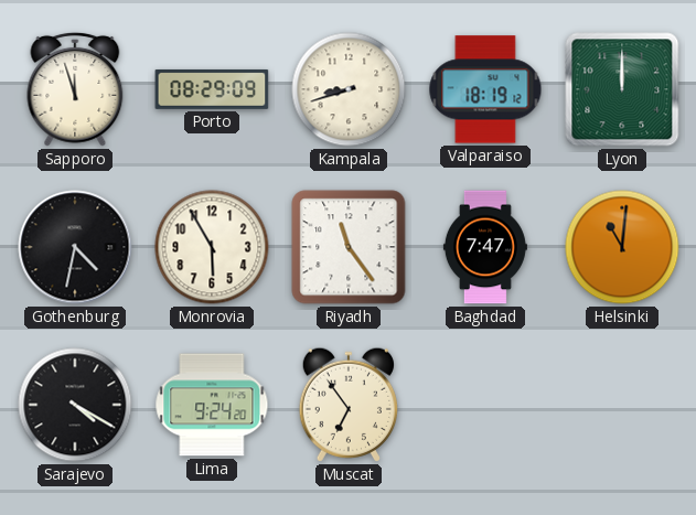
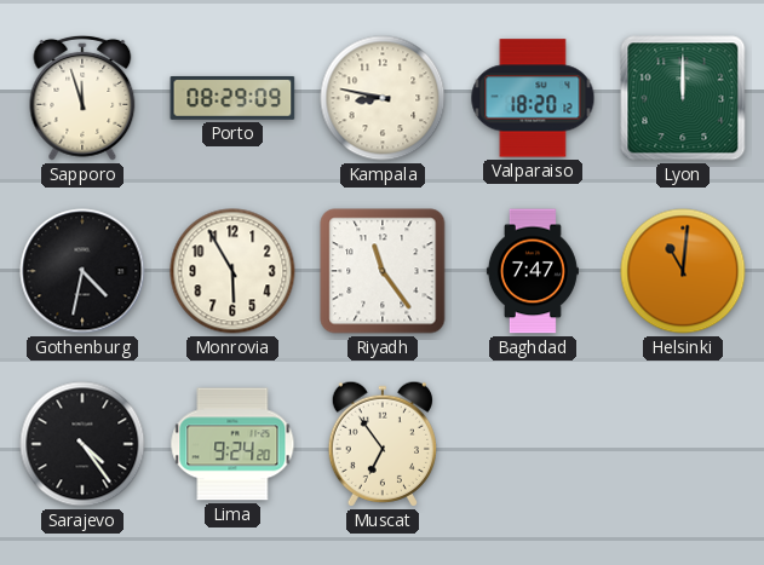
Kampala: 8:42 -> 8:47
Valparaiso: 18:19 -> 18:20
Sarajevo: 4:20 -> 4:24
